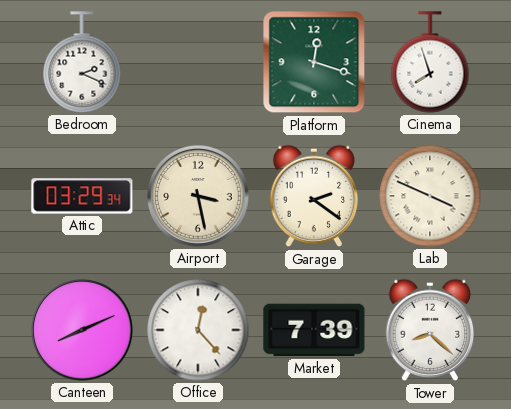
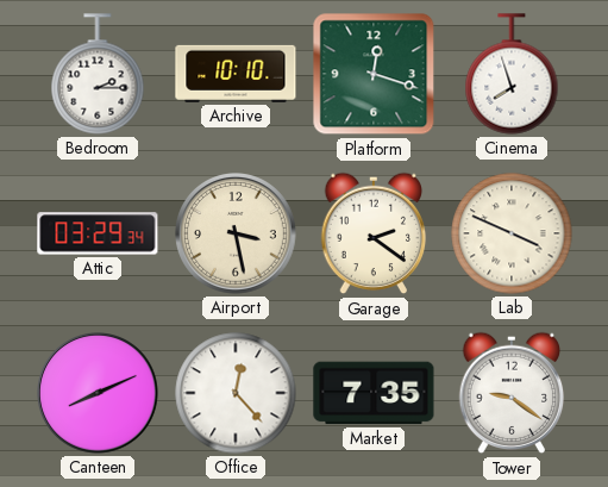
Bedroom: 2:19 -> 2:15
Archive: none -> 10:10
Market: 7:39 -> 7:35
Tower: 8:22 -> 9:21
